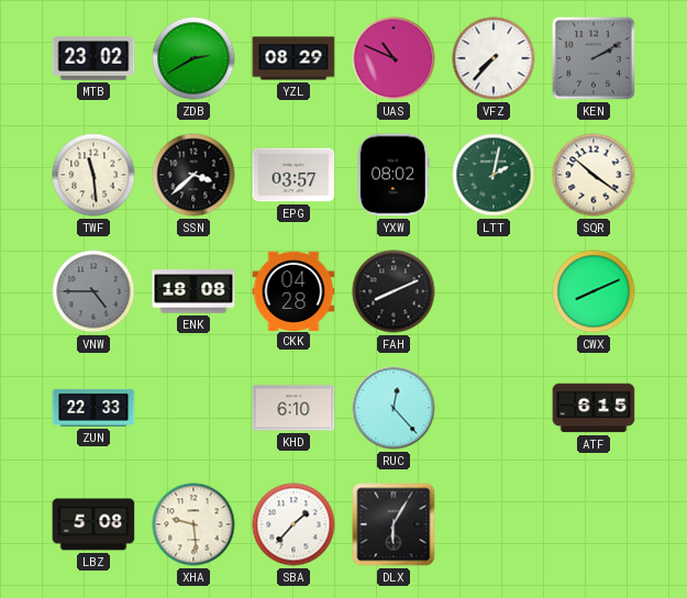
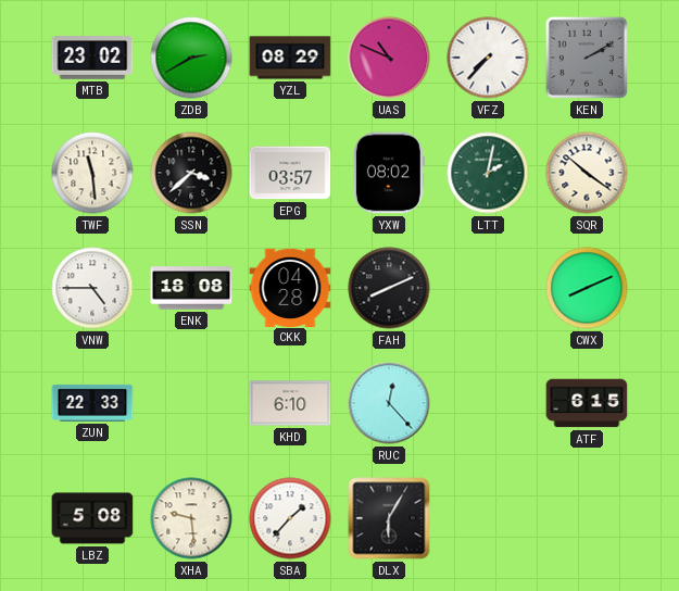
VNW dial: grey -> white
